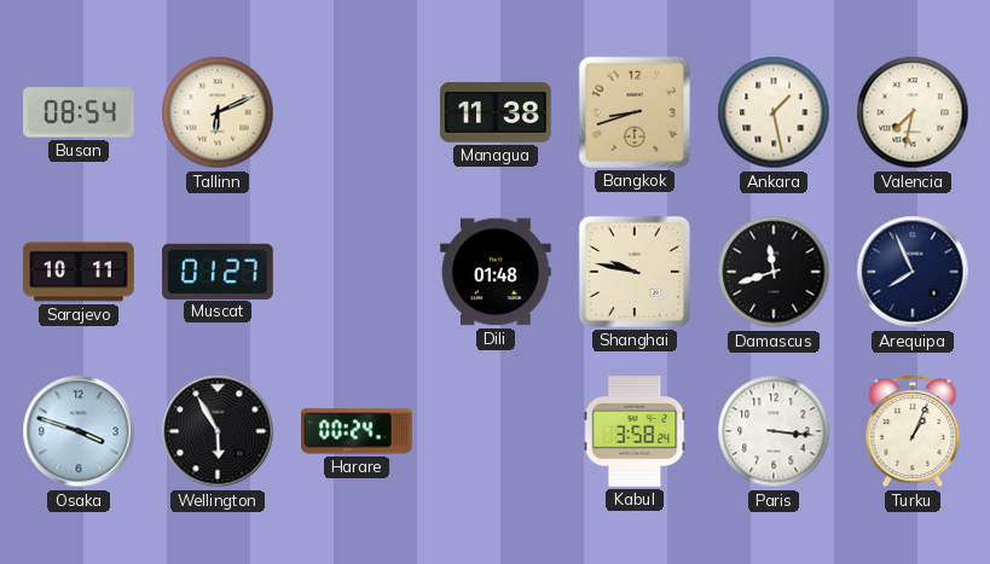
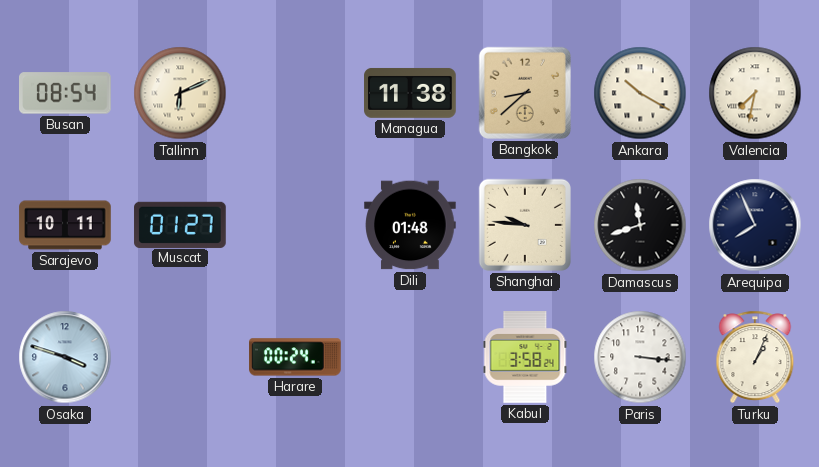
Bangkok: 8:42 -> 8:38
Ankara: 1:28 -> 10:20
Shanghai: 9:47 -> 9:46
Wellington: 5:55 -> none
